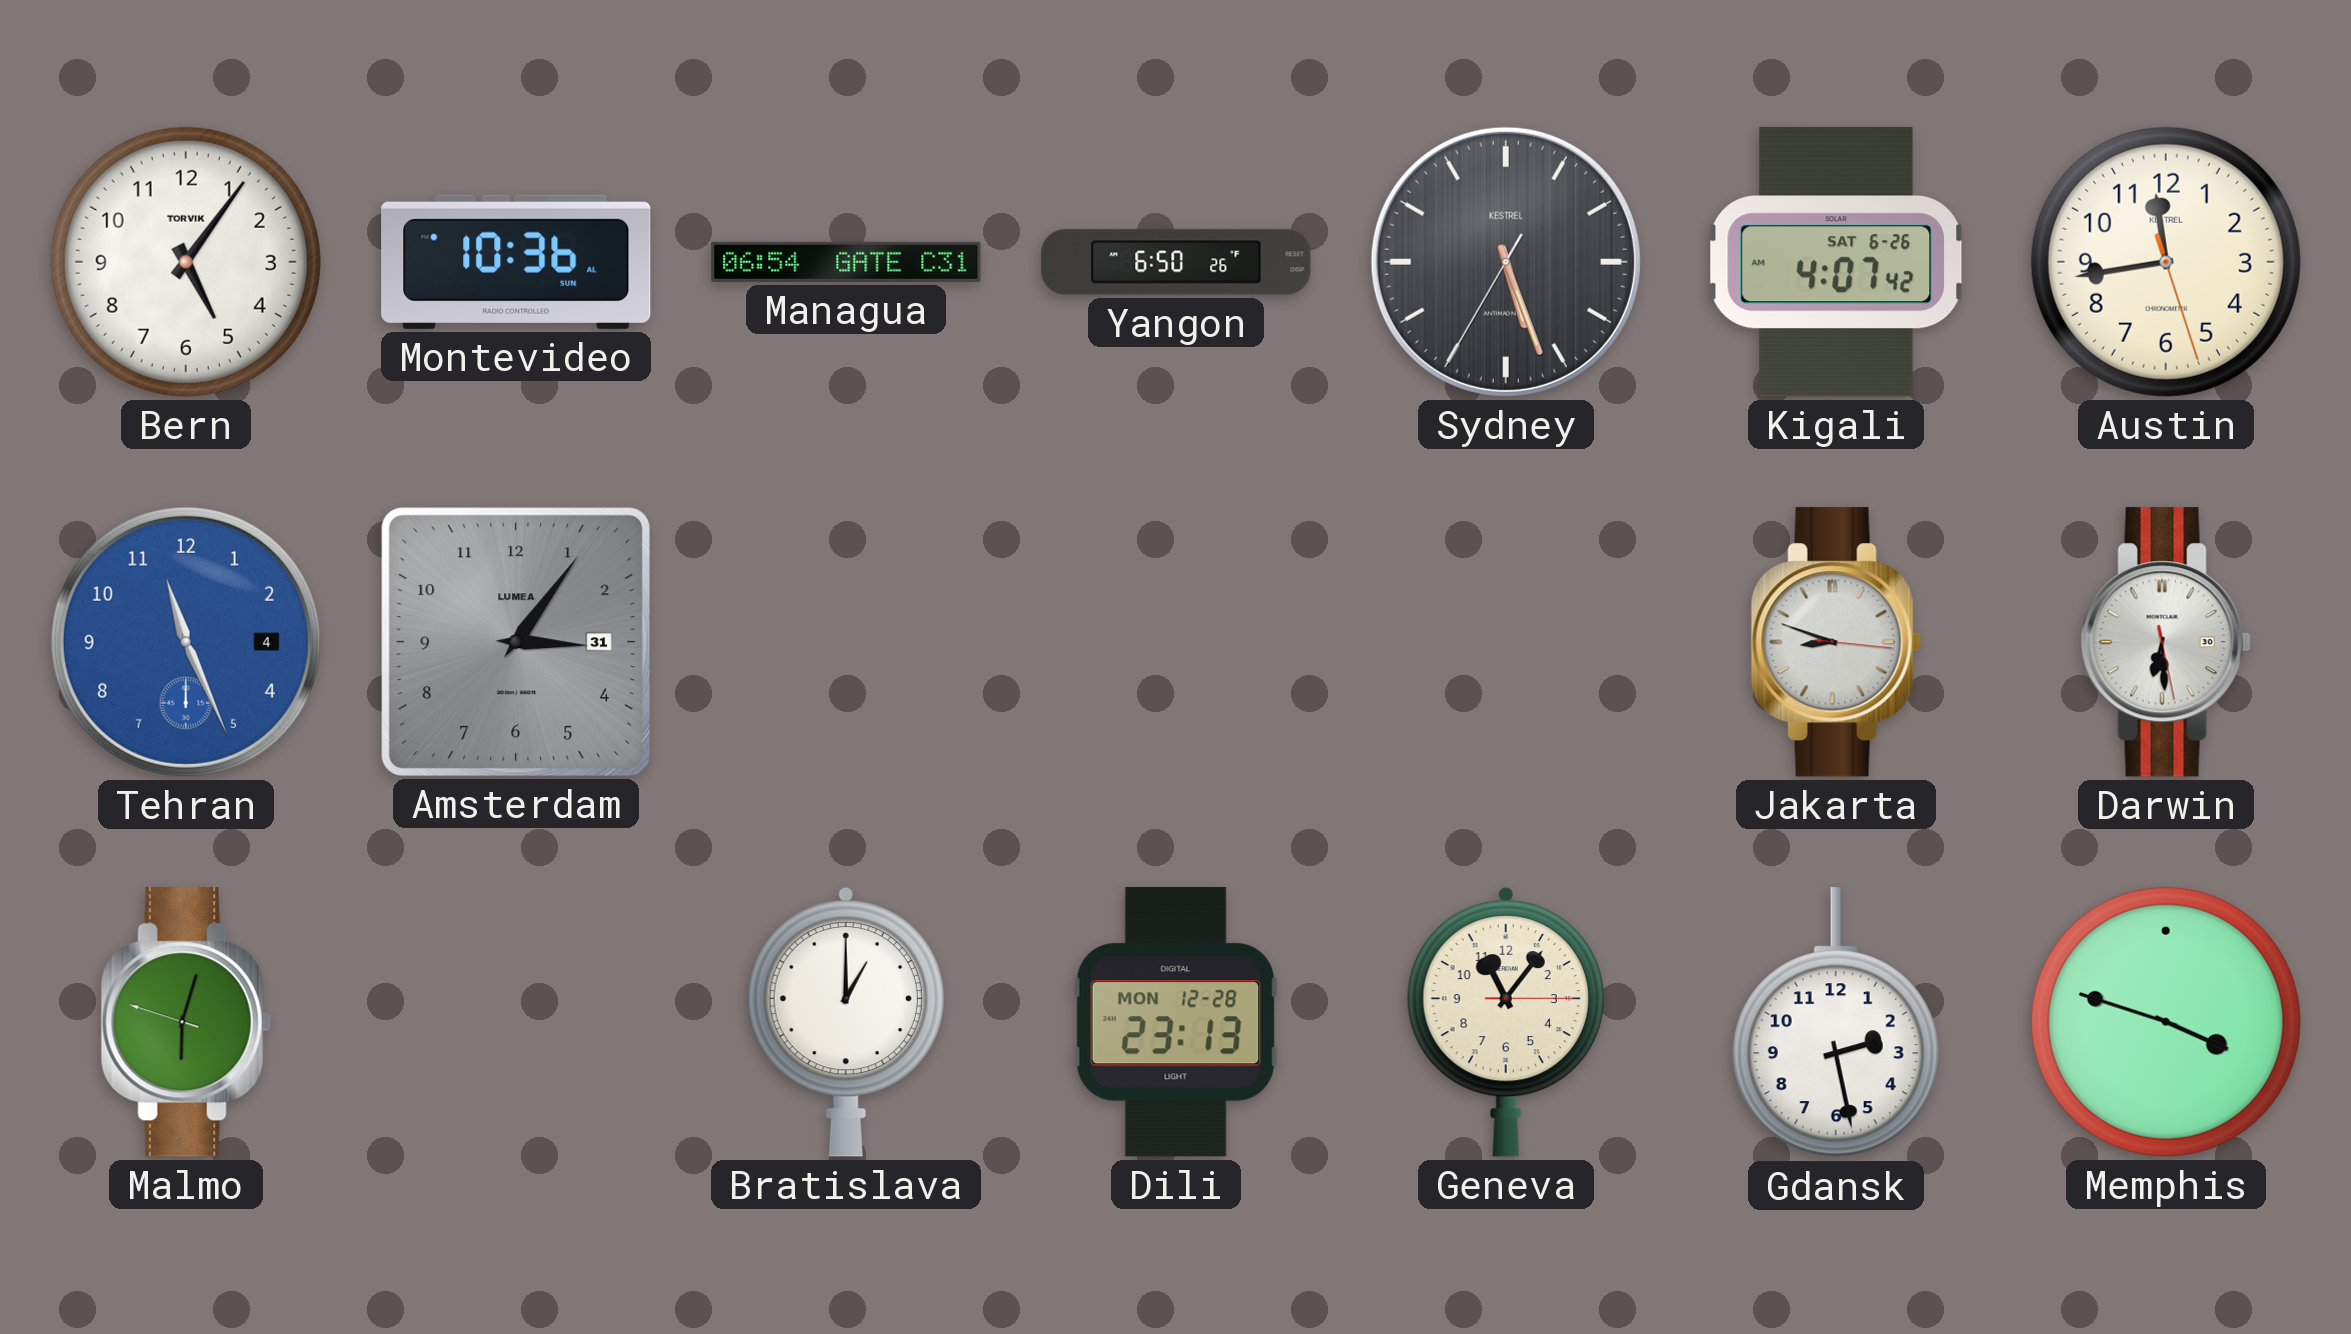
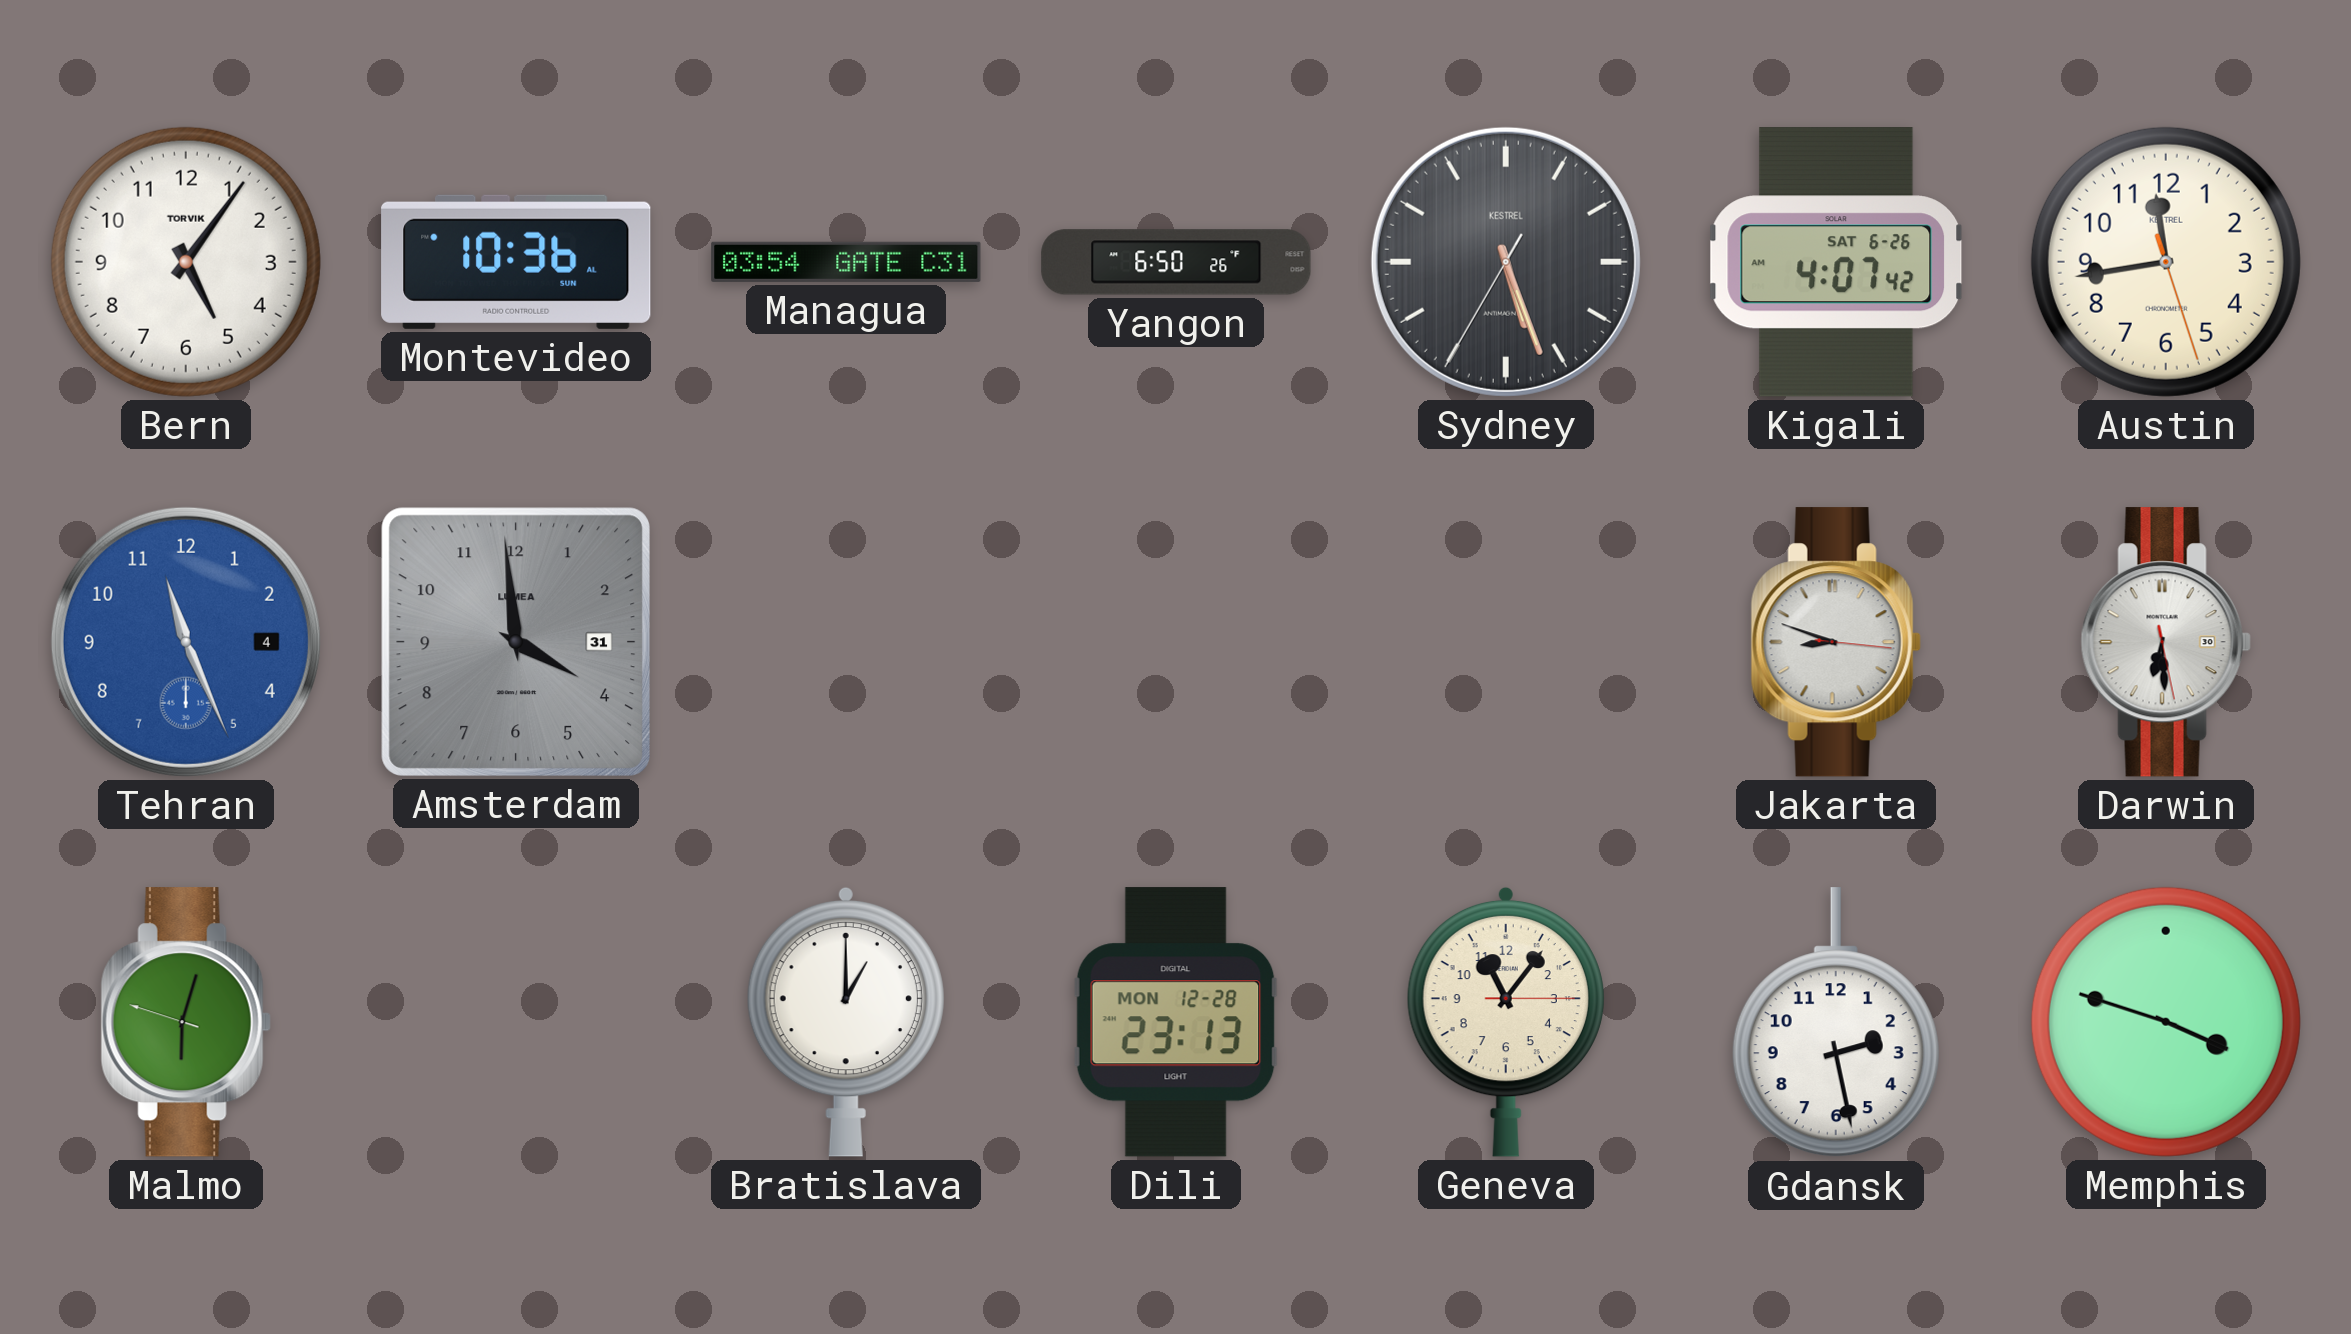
Managua: 06:54 -> 03:54
Amsterdam: 3:06 -> 3:59
